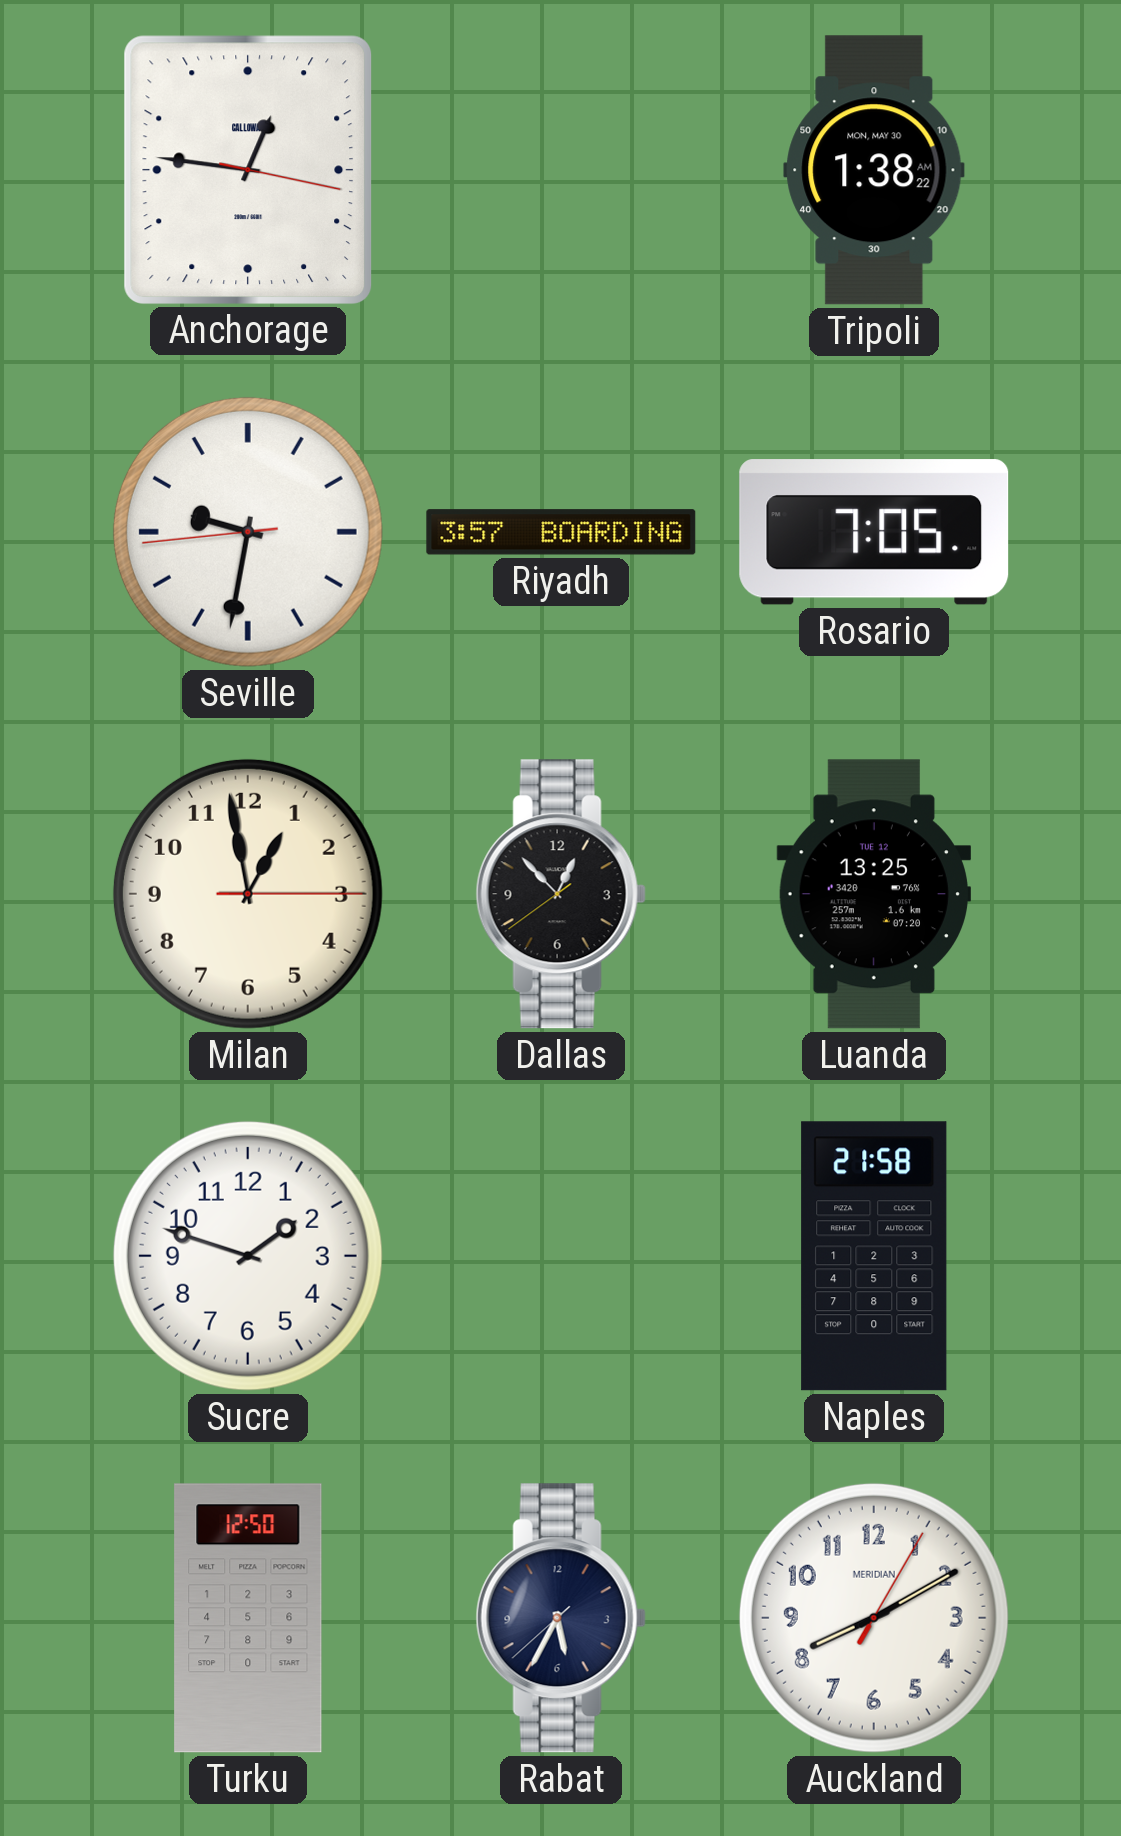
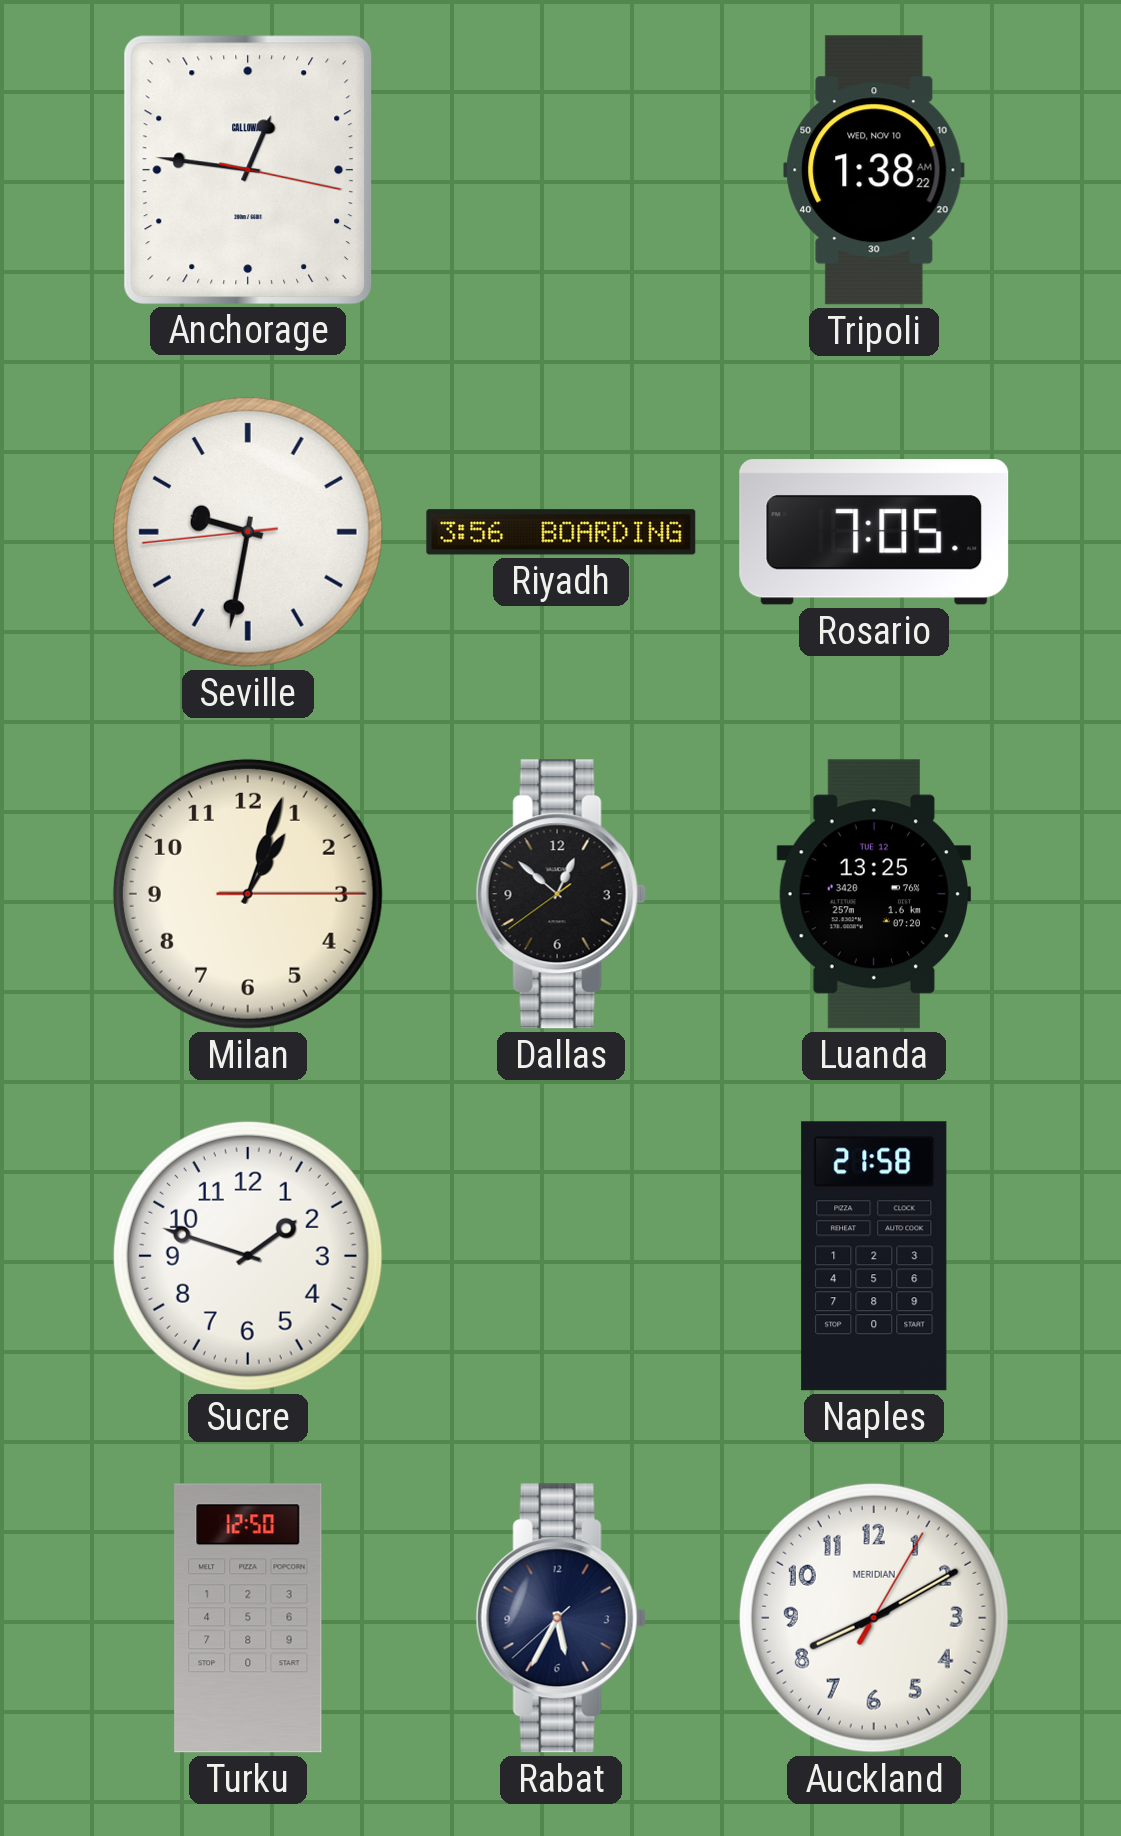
Tripoli date: MON, MAY 30 -> WED, NOV 10
Riyadh: 3:57 -> 3:56
Milan: 12:58 -> 1:03
Dallas: 12:52 -> 12:51
